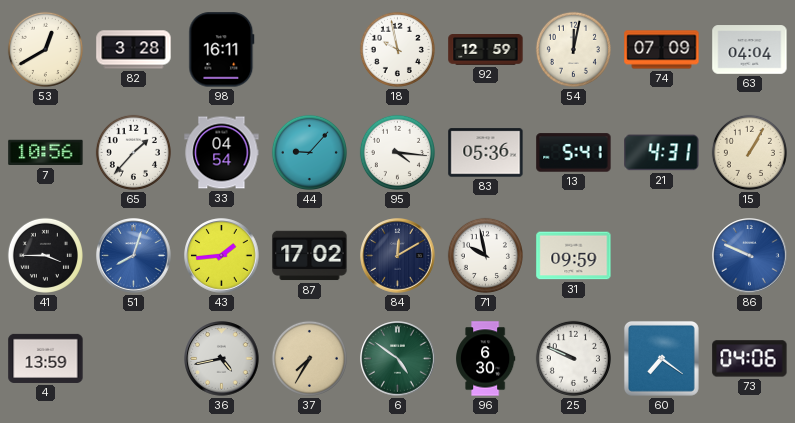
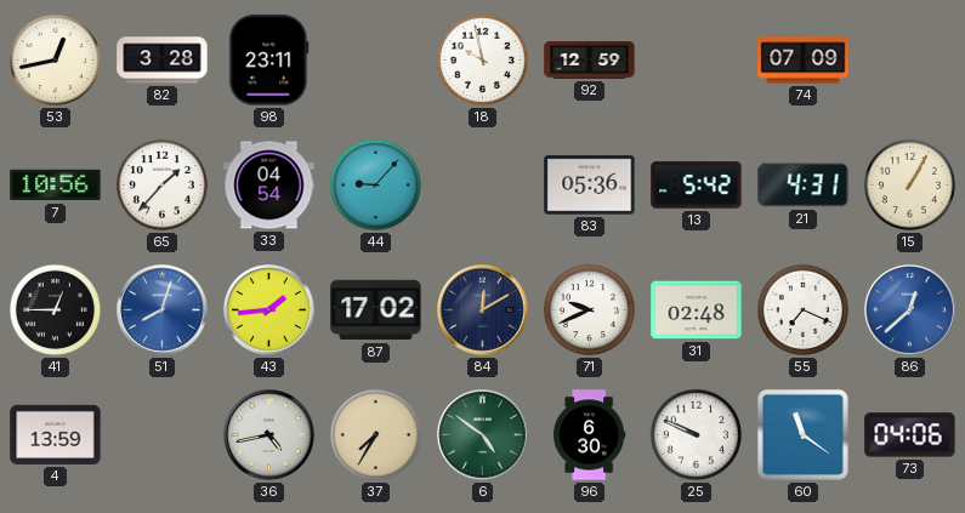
53: 12:40 -> 12:43
98: 16:11 -> 23:11
54: 12:02 -> none
63: 04:04 -> none
95: 4:16 -> none
13: 5:41 -> 5:42
41: 3:45 -> 12:45
71: 9:58 -> 9:41
31: 09:59 -> 02:48
55: none -> 7:19
86: 9:49 -> 12:38
60: 7:21 -> 11:21
